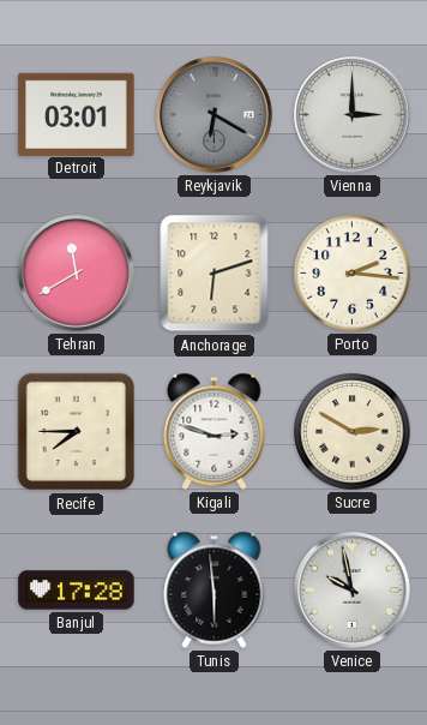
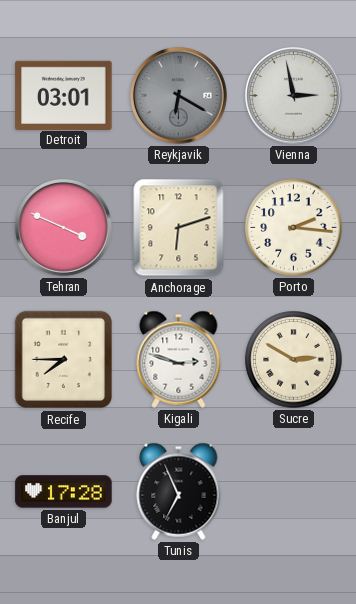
Vienna: 3:00 -> 2:58
Tehran: 11:40 -> 3:49
Tunis: 5:59 -> 6:56
Venice: 9:58 -> none
